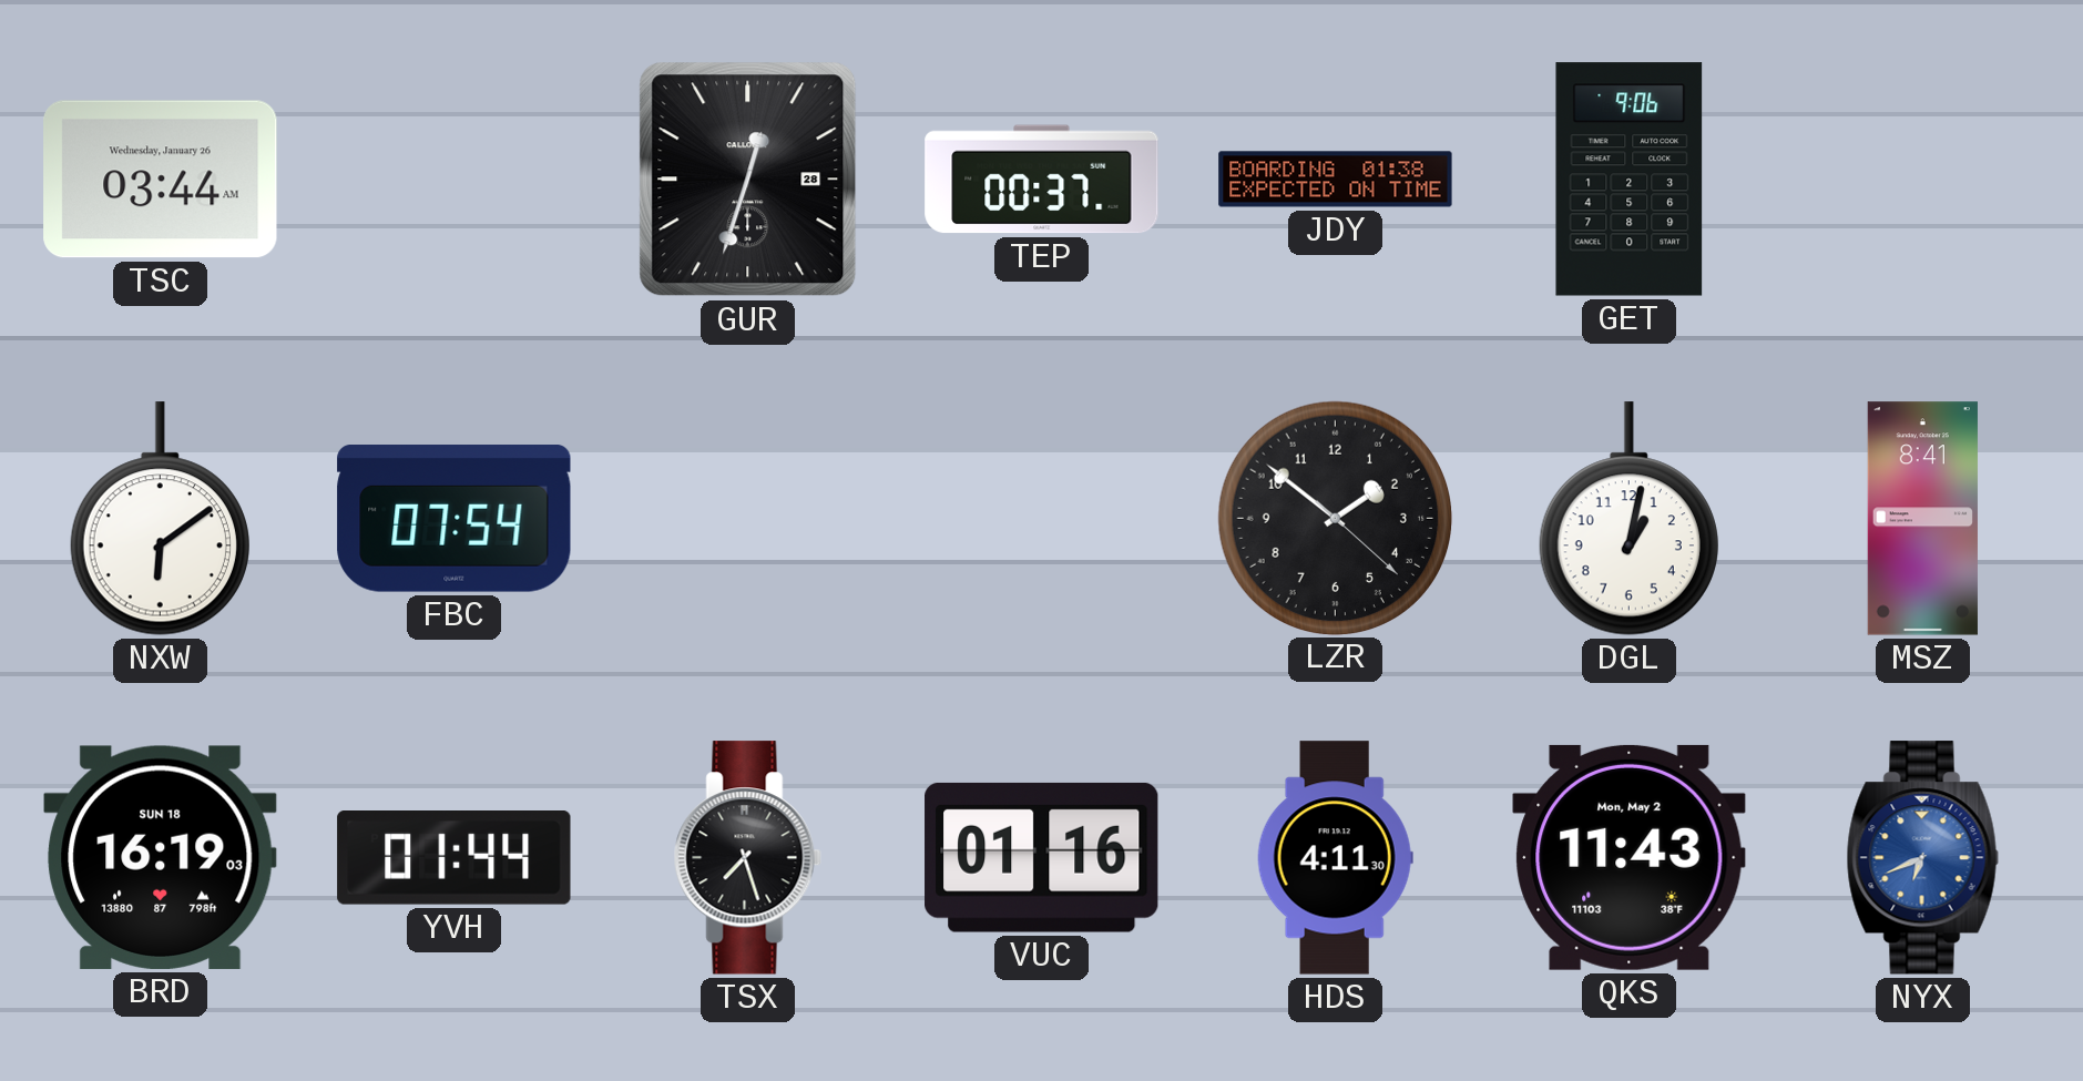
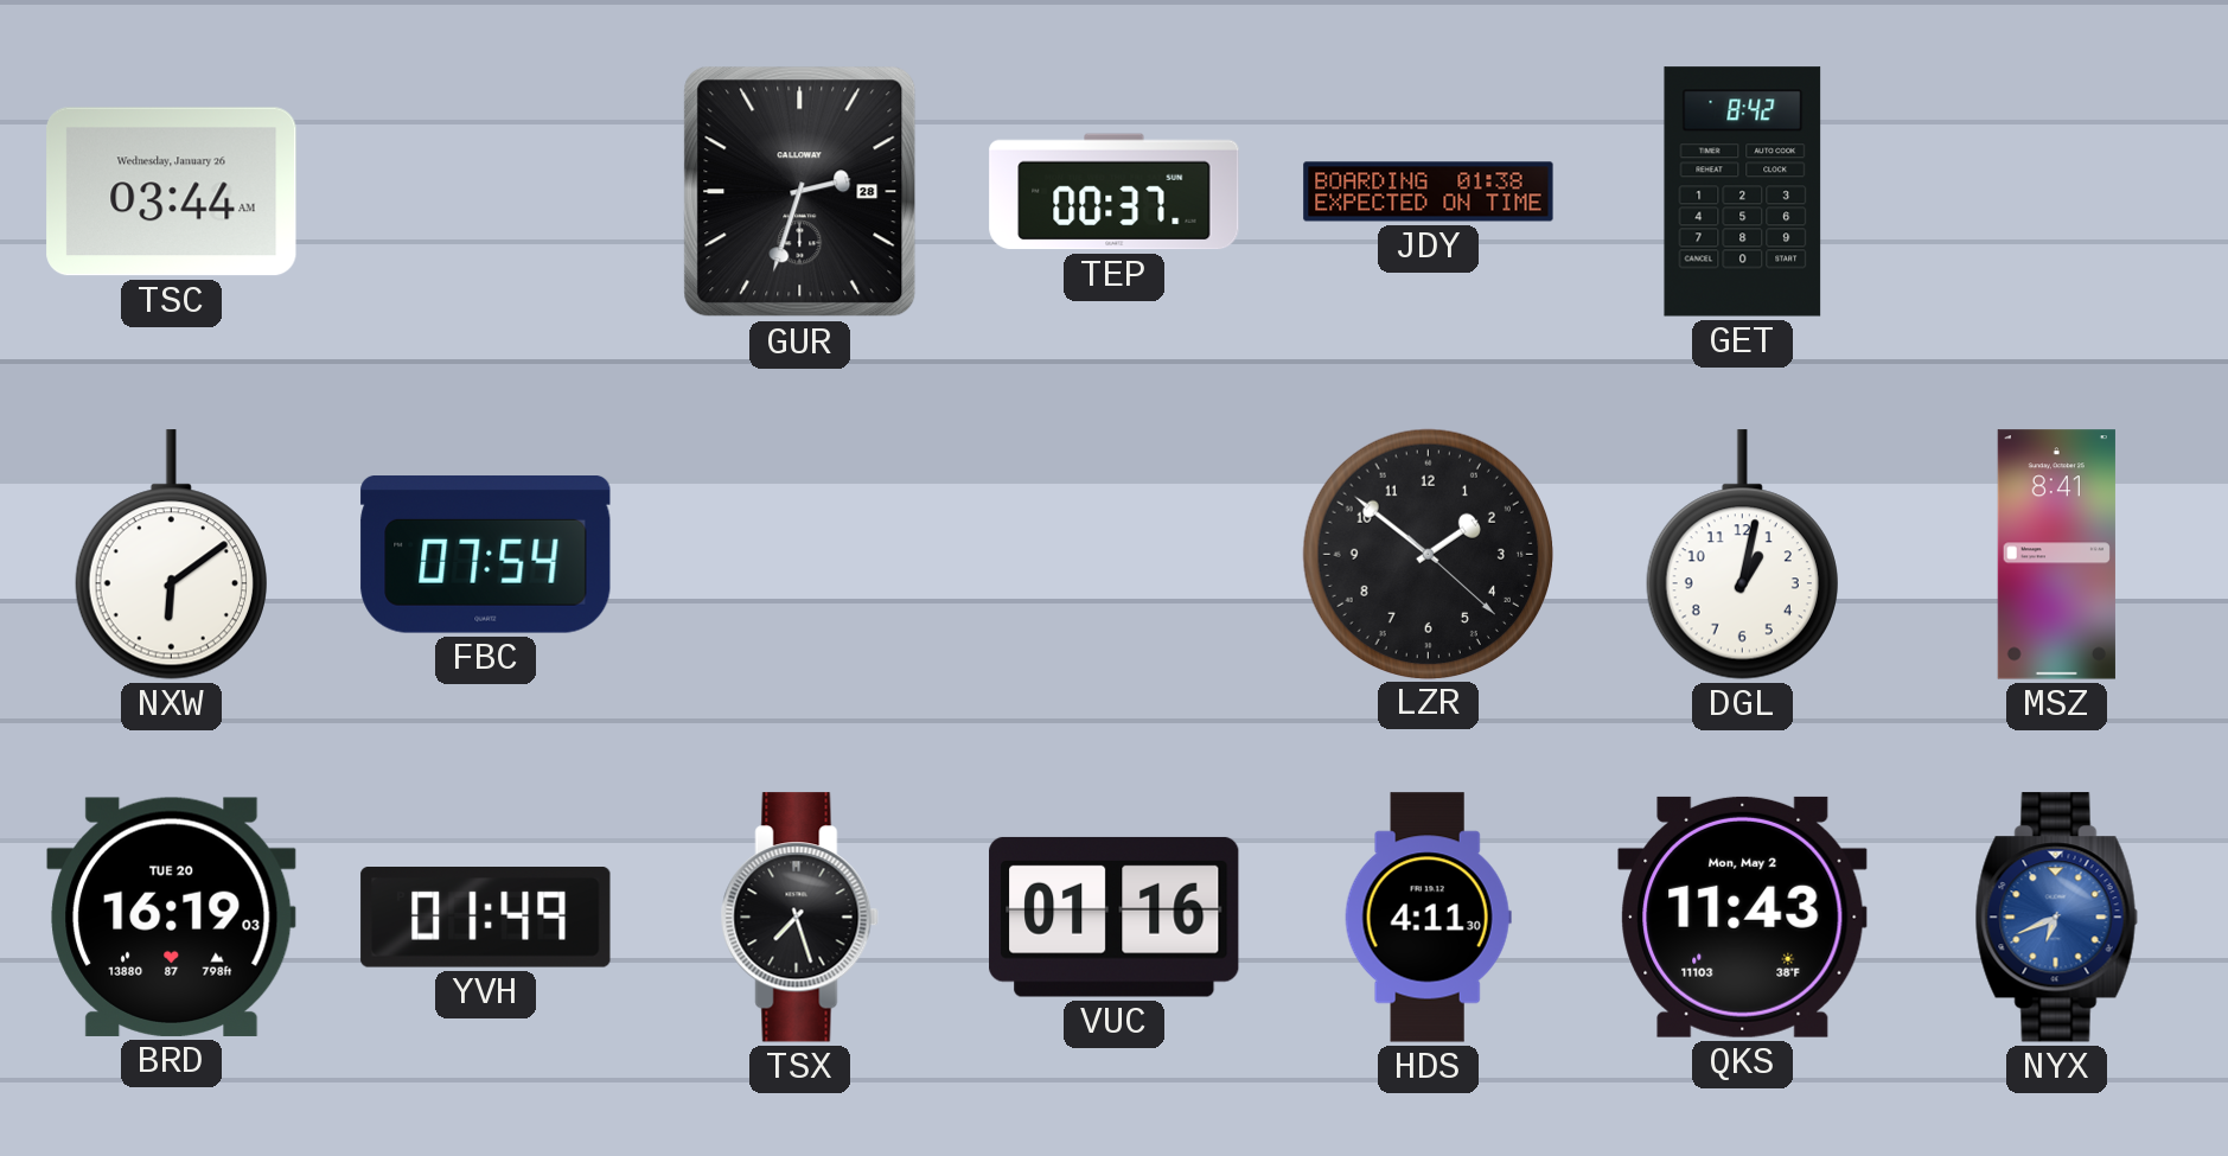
GUR: 12:33 -> 2:33
GET: 9:06 -> 8:42
BRD date: SUN 18 -> TUE 20
YVH: 01:44 -> 01:49
